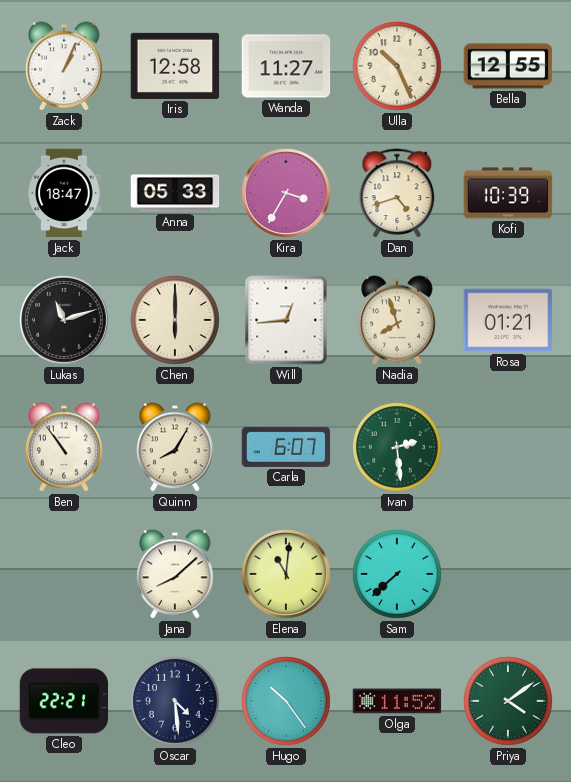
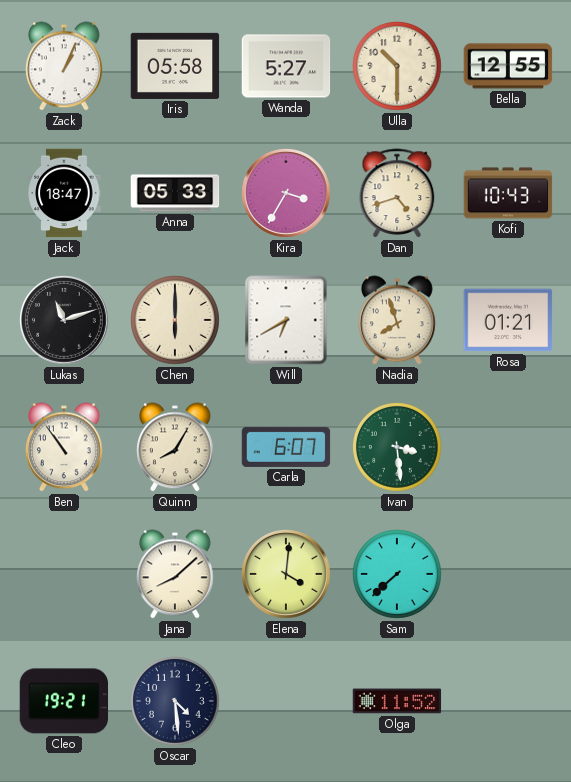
Iris: 12:58 -> 05:58
Wanda: 11:27 -> 5:27
Ulla: 10:26 -> 10:30
Kofi: 10:39 -> 10:43
Will: 12:44 -> 6:40
Ivan: 2:29 -> 3:29
Elena: 11:01 -> 4:01
Cleo: 22:21 -> 19:21
Hugo: 10:24 -> none
Priya: 4:09 -> none
